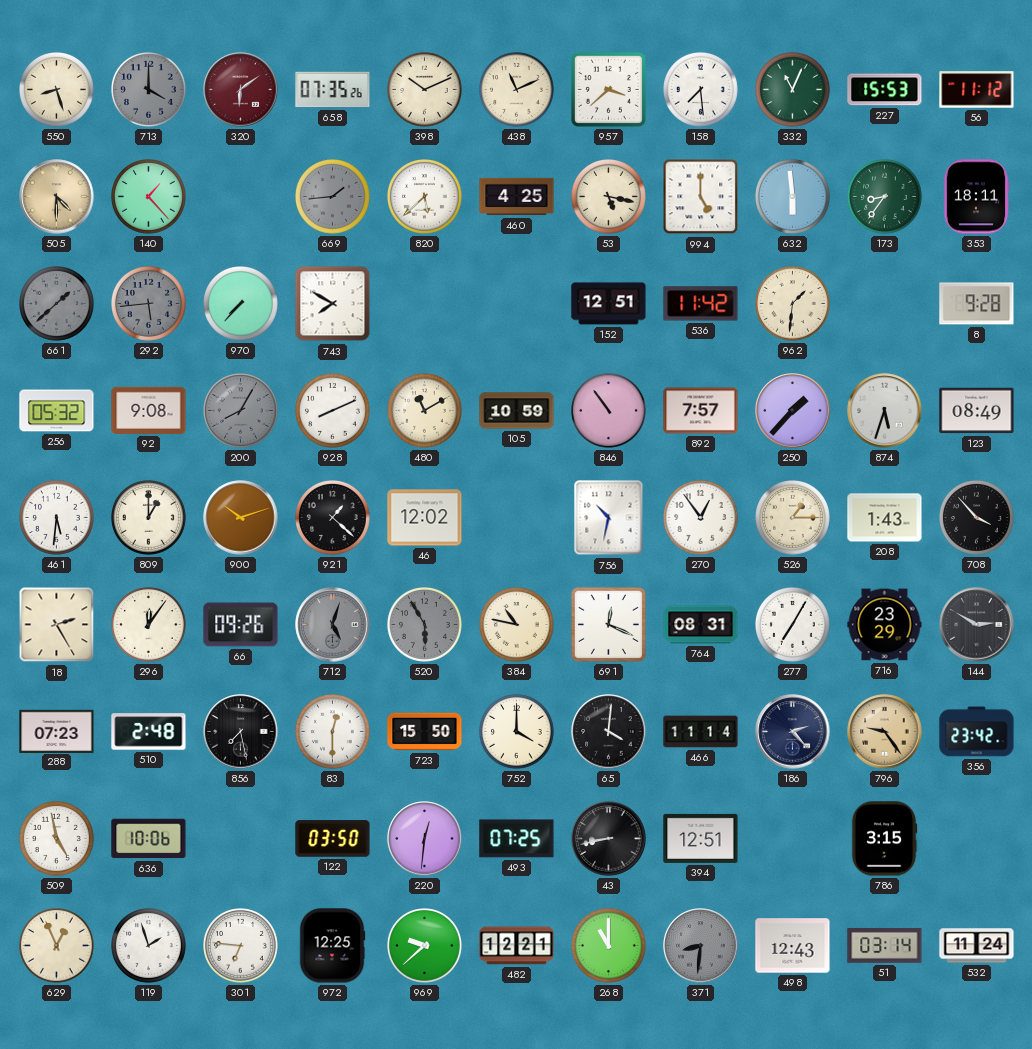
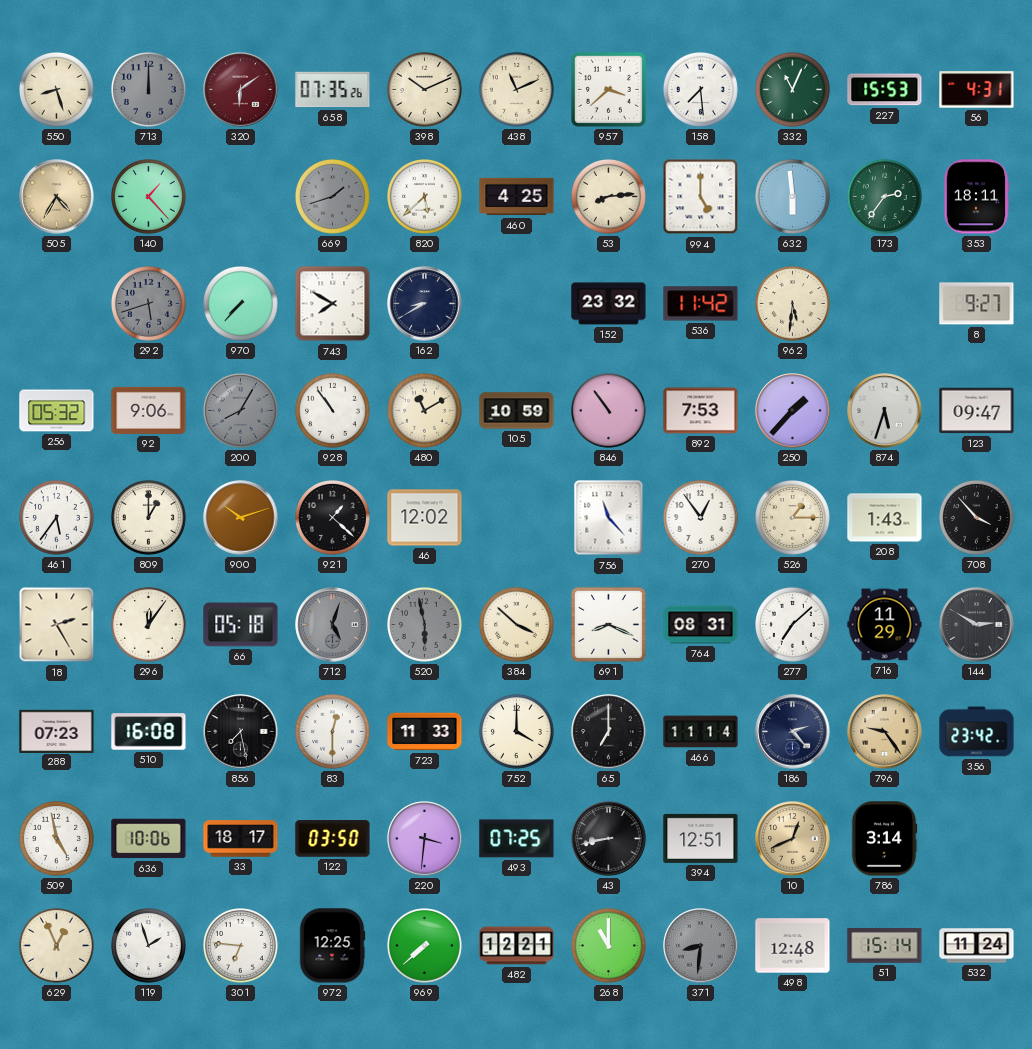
713: 4:00 -> 12:00
56: 11:12 -> 4:31
505: 4:30 -> 4:35
669: 1:44 -> 1:42
53: 5:17 -> 8:14
173: 8:36 -> 2:36
661: 1:38 -> none
292: 5:44 -> 5:42
162: none -> 8:40
152: 12:51 -> 23:32
962: 1:31 -> 5:31
8: 9:28 -> 9:27
92: 9:08 -> 9:06
928: 8:11 -> 10:54
892: 7:57 -> 7:53
123: 08:49 -> 09:47
461: 5:31 -> 5:36
756: 10:32 -> 11:23
66: 09:26 -> 05:18
520: 5:55 -> 5:58
384: 10:47 -> 3:52
691: 12:19 -> 8:19
277: 7:05 -> 7:08
716: 23:29 -> 11:29
510: 2:48 -> 16:08
723: 15:50 -> 11:33
65: 4:01 -> 7:00
33: none -> 18:17
220: 12:31 -> 3:31
10: none -> 12:41
786: 3:15 -> 3:14
969: 9:38 -> 7:38
498: 12:43 -> 12:48
51: 03:14 -> 15:14
